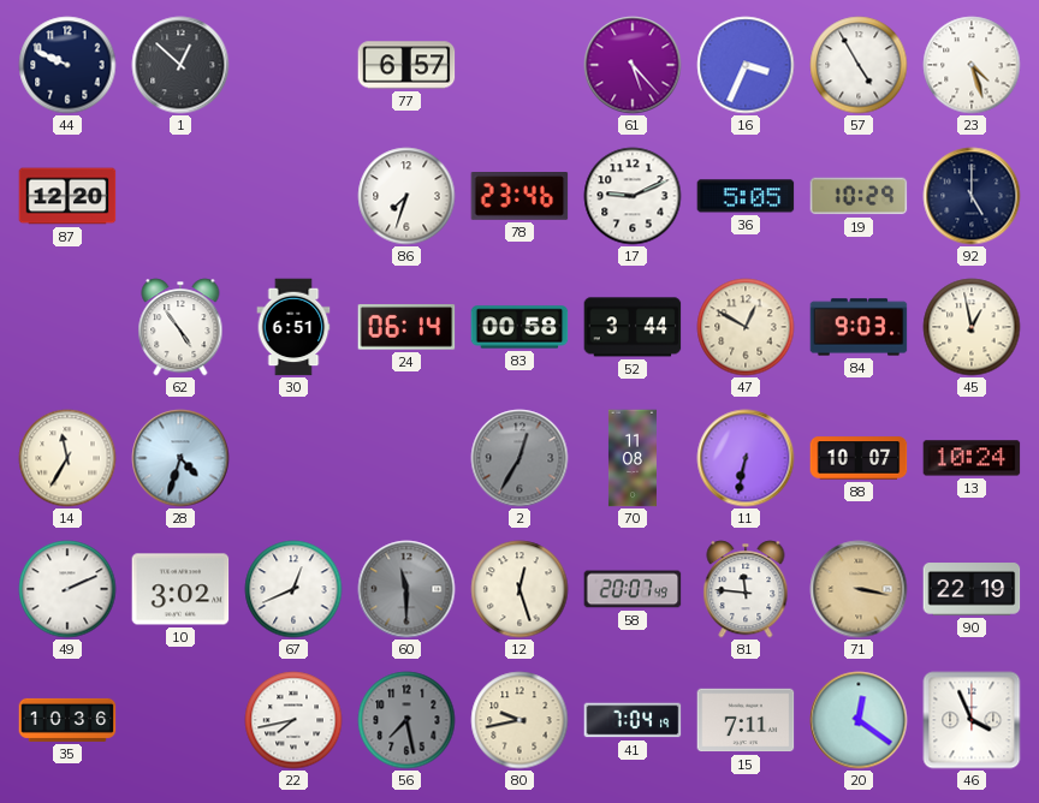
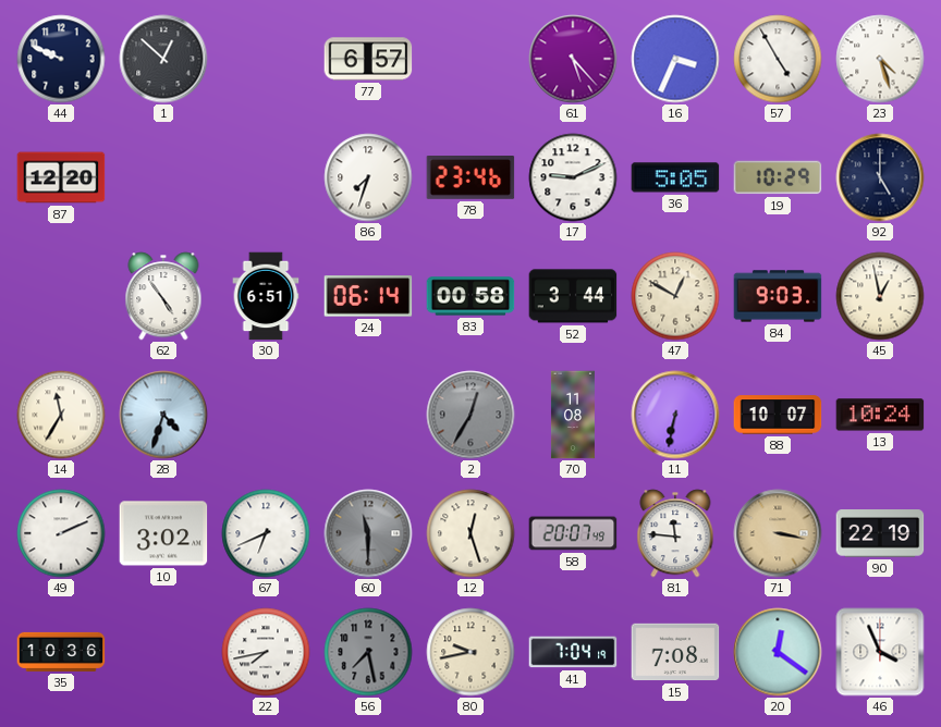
67: 12:41 -> 6:41
15: 7:11 -> 7:08
